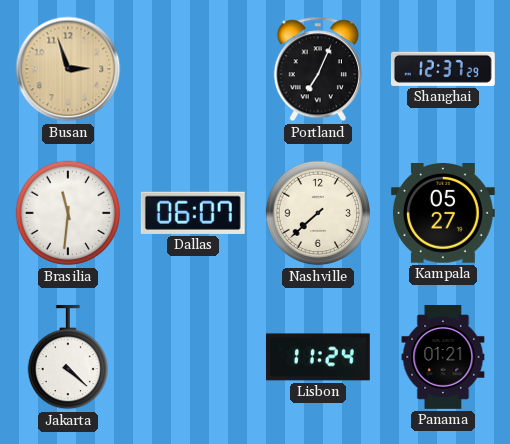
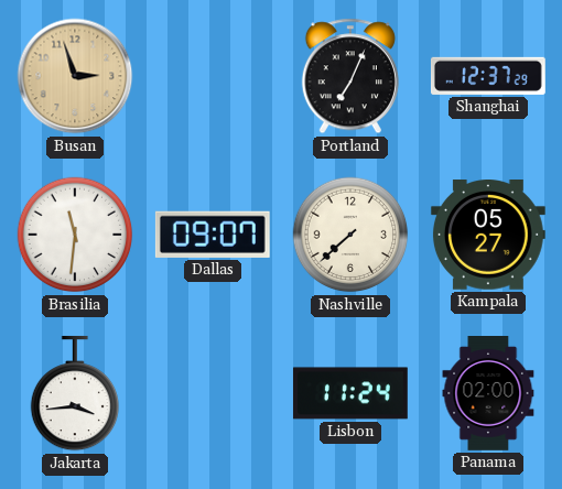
Dallas: 06:07 -> 09:07
Jakarta: 4:22 -> 3:44
Panama: 01:21 -> 02:00
